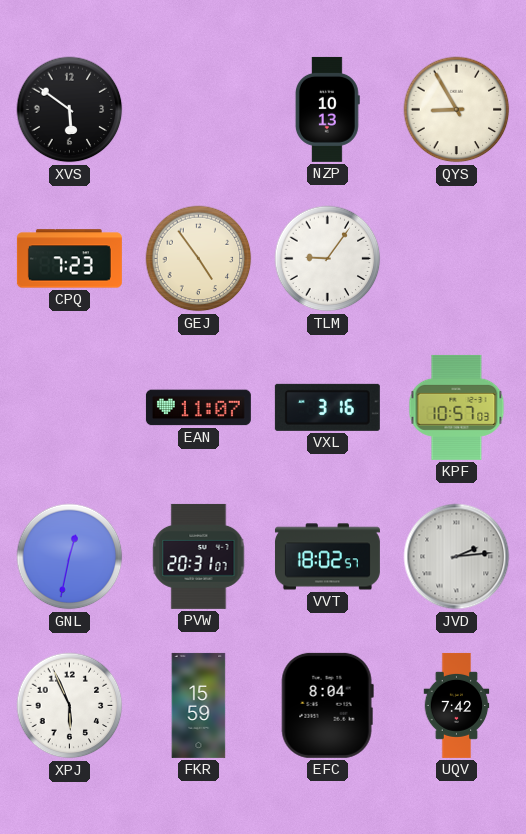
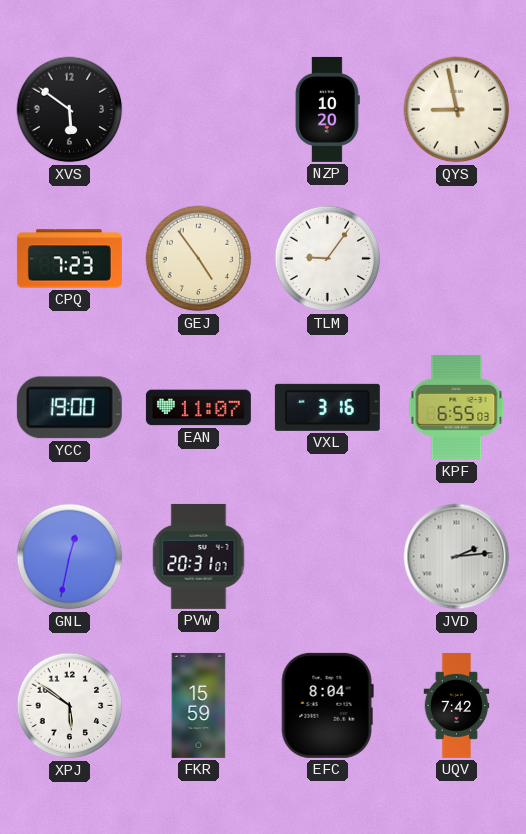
NZP: 10:13 -> 10:20
QYS: 8:55 -> 8:58
YCC: none -> 19:00
KPF: 10:57 -> 6:55
VVT: 18:02 -> none
XPJ: 5:56 -> 5:51
